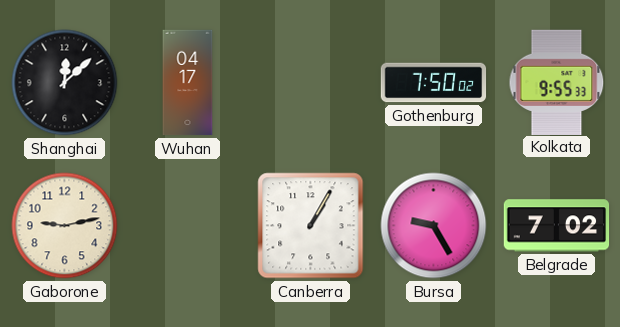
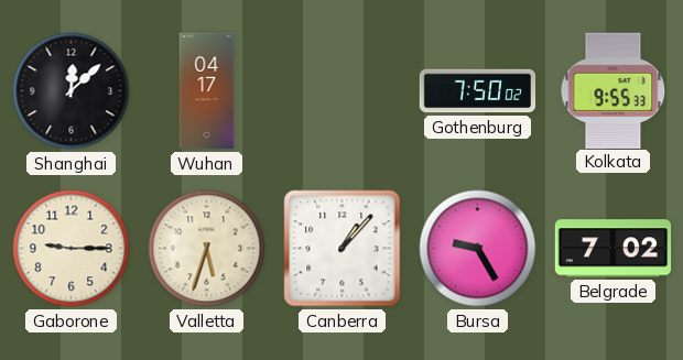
Gaborone: 9:13 -> 9:15
Valletta: none -> 5:33
Canberra: 1:05 -> 1:07
